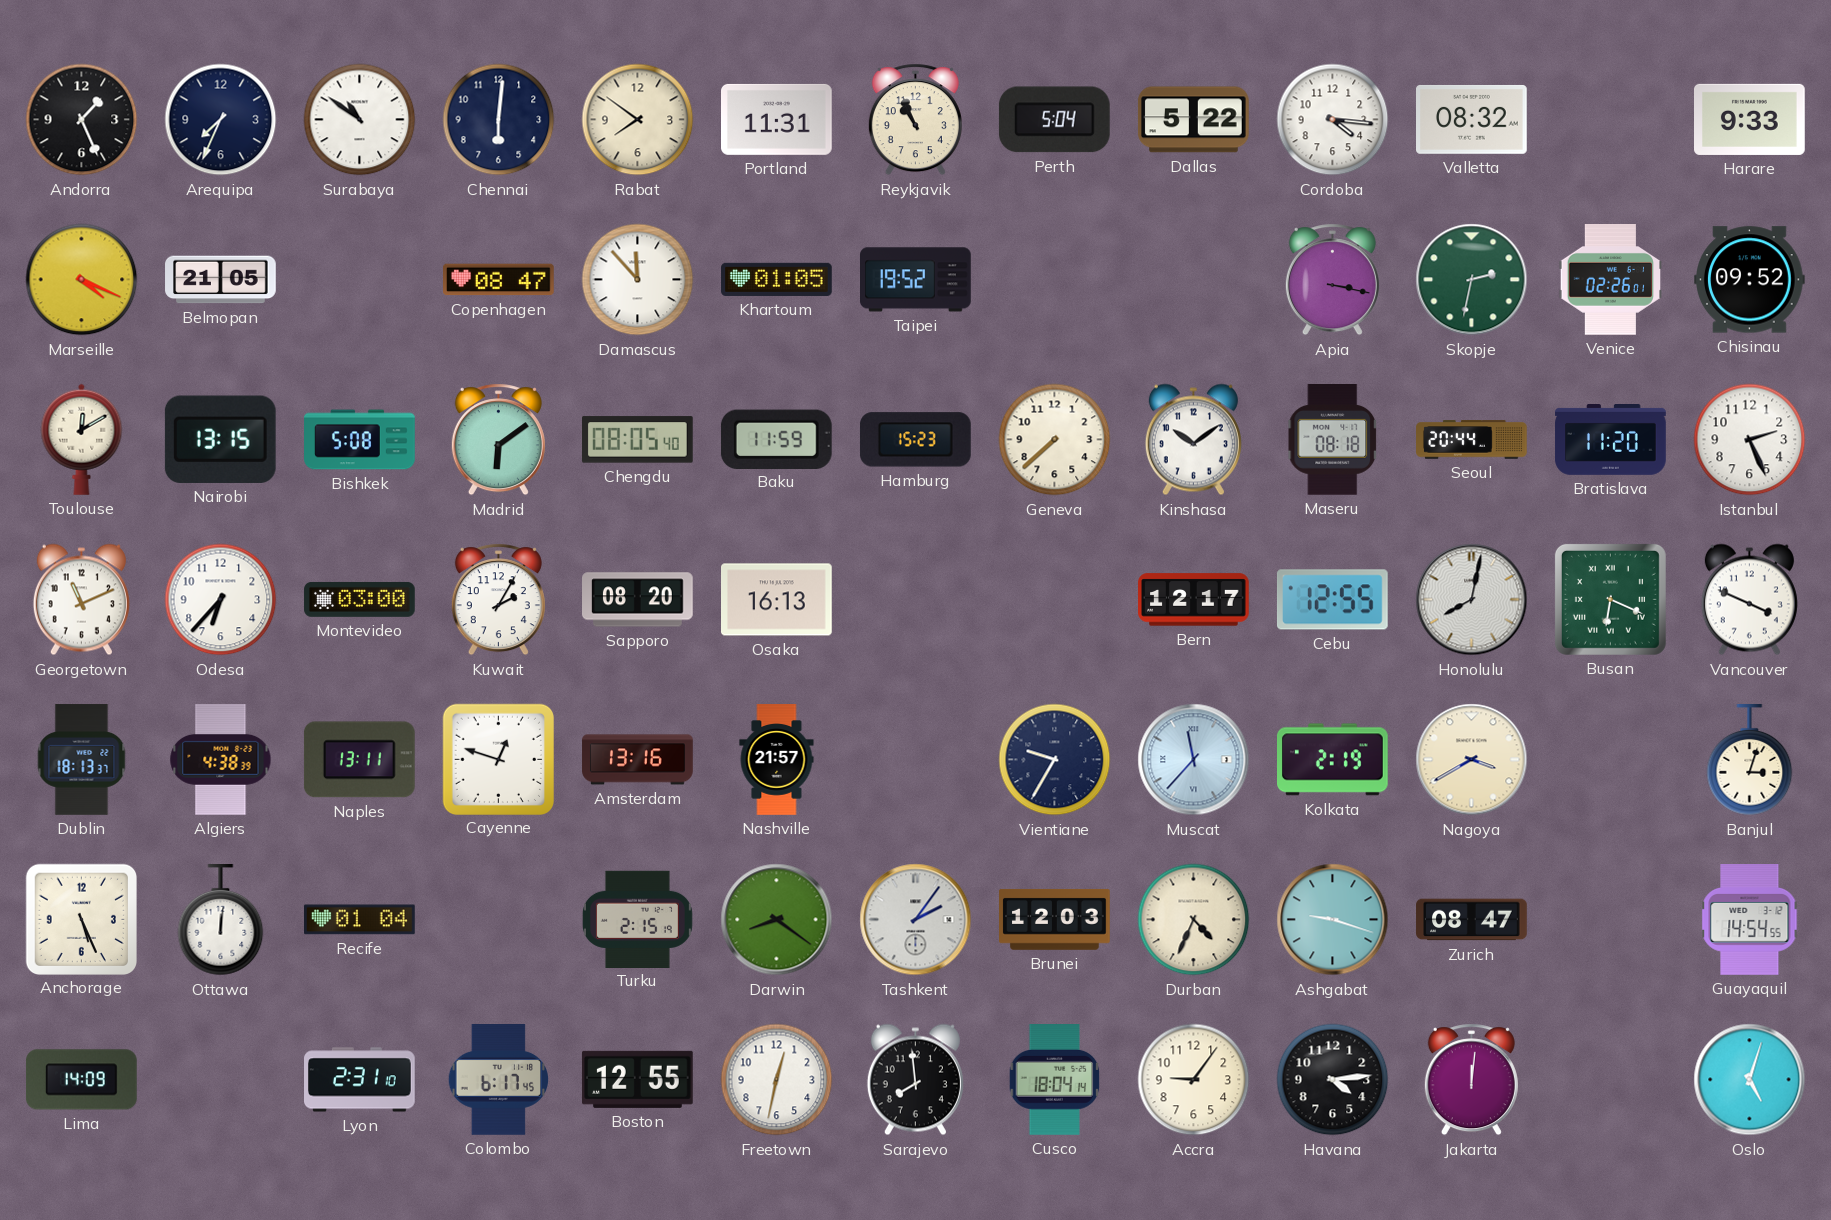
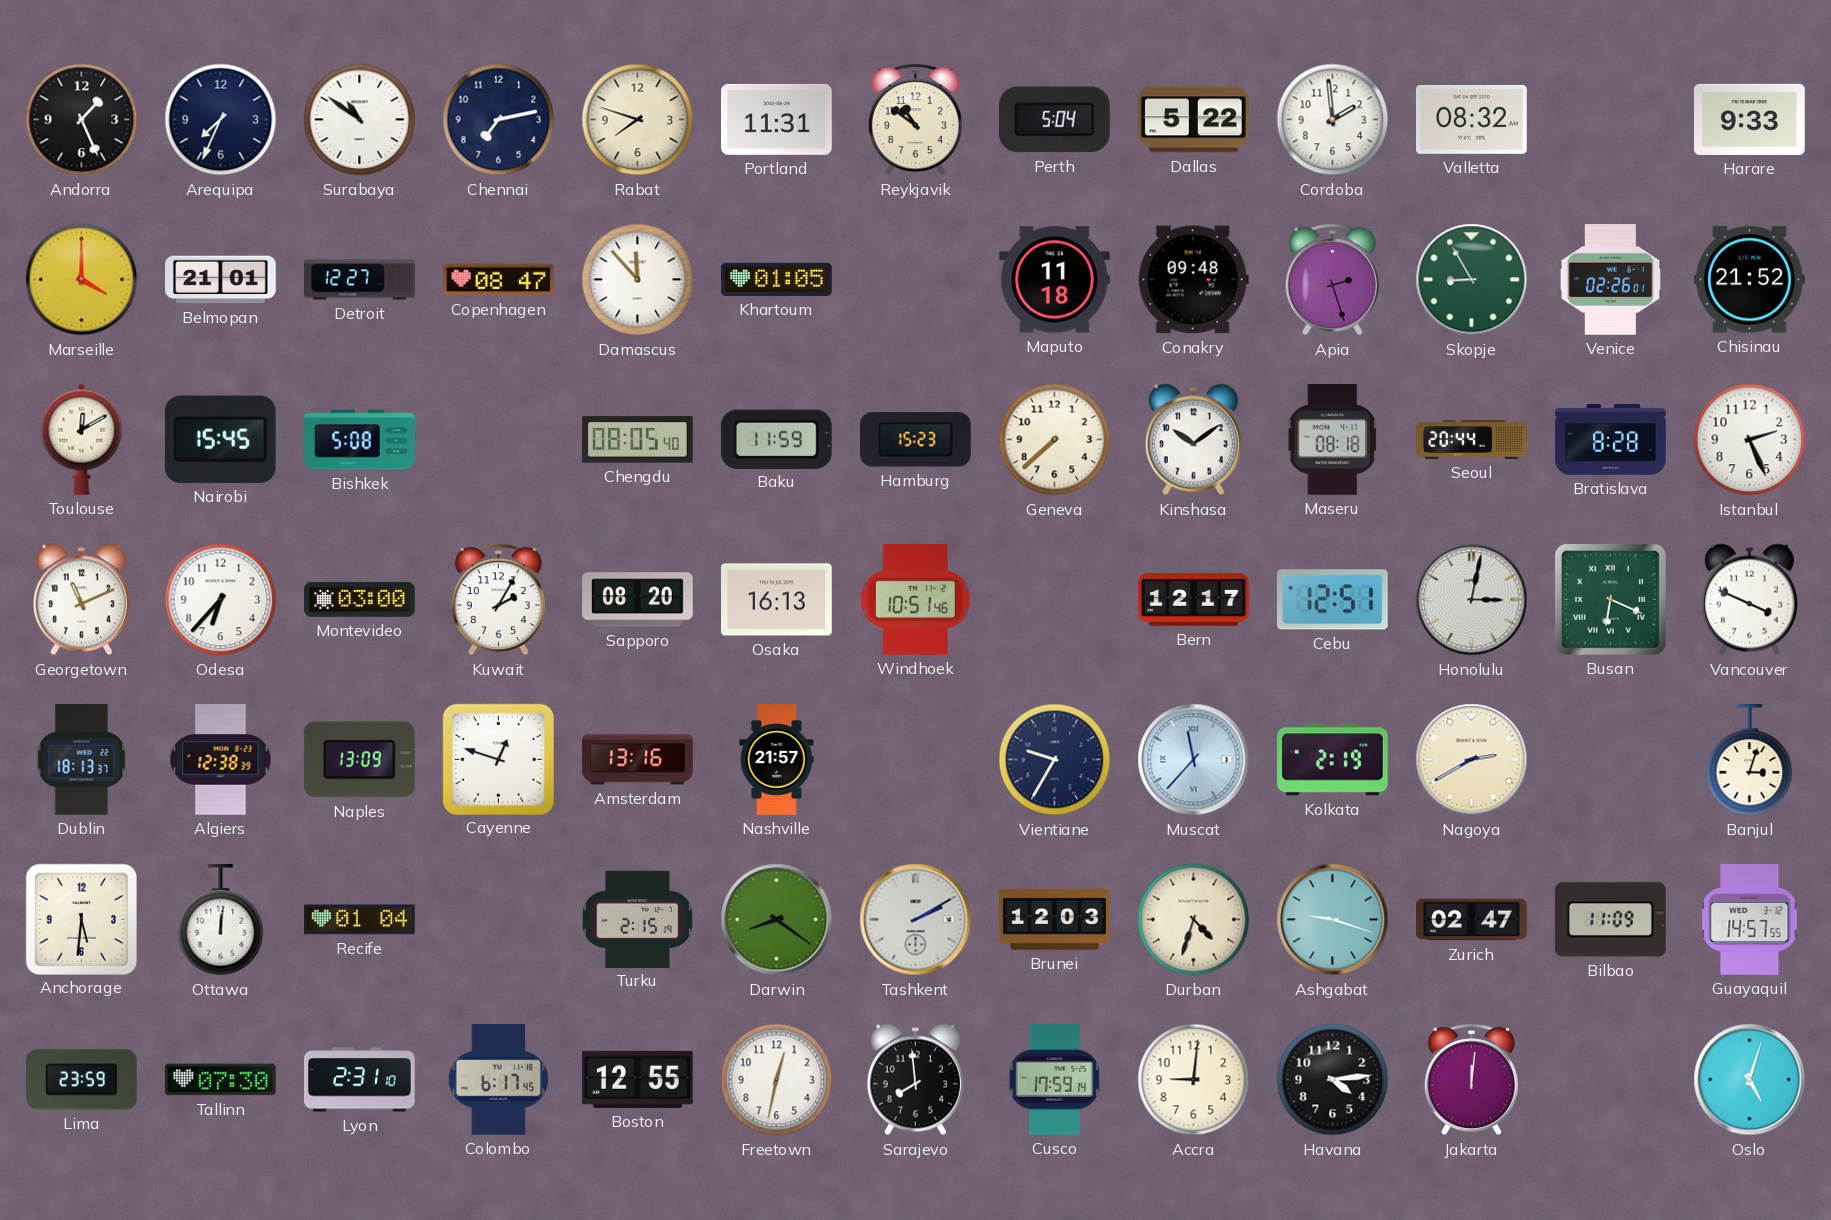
Chennai: 6:01 -> 7:13
Rabat: 7:51 -> 7:48
Reykjavik: 10:56 -> 10:51
Cordoba: 4:16 -> 1:59
Marseille: 4:19 -> 4:00
Belmopan: 21:05 -> 21:01
Detroit: none -> 12:27
Taipei: 19:52 -> none
Maputo: none -> 11:18
Conakry: none -> 09:48
Apia: 3:17 -> 2:27
Skopje: 2:32 -> 8:55
Chisinau: 09:52 -> 21:52
Nairobi: 13:15 -> 15:45
Madrid: 6:09 -> none
Bratislava: 11:20 -> 8:28
Windhoek: none -> 10:51
Cebu: 12:55 -> 12:51
Honolulu: 8:02 -> 3:02
Algiers: 4:38 -> 12:38
Naples: 13:11 -> 13:09
Nagoya: 3:40 -> 2:40
Anchorage: 5:26 -> 5:31
Tashkent: 2:06 -> 2:10
Durban: 4:34 -> 4:33
Zurich: 08:47 -> 02:47
Bilbao: none -> 11:09
Guayaquil: 14:54 -> 14:57
Lima: 14:09 -> 23:59
Tallinn: none -> 07:30
Cusco: 18:04 -> 17:59
Accra: 9:06 -> 9:01
